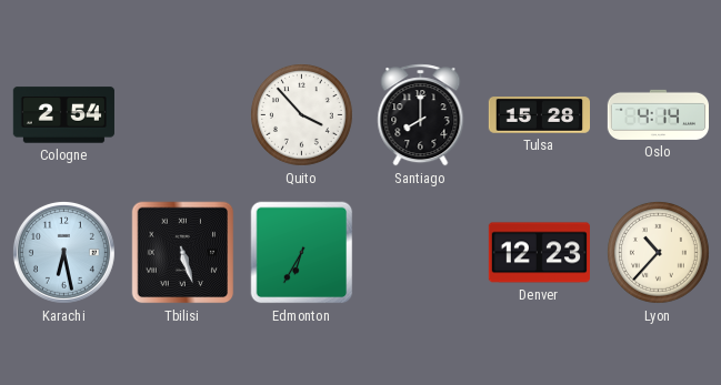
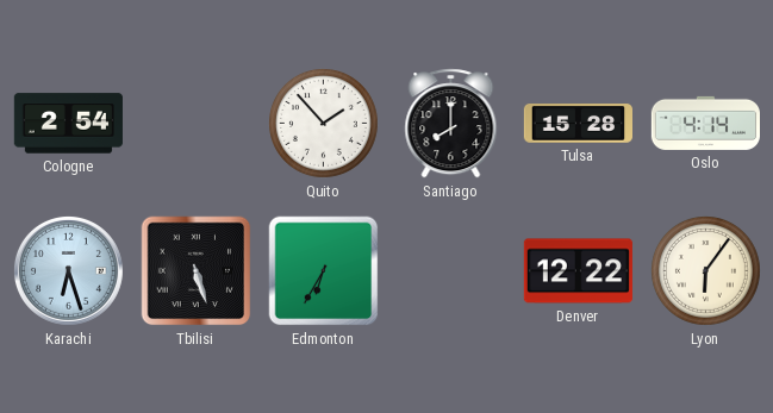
Quito: 3:53 -> 1:53
Karachi: 6:28 -> 6:27
Denver: 12:23 -> 12:22
Lyon: 10:37 -> 6:06
